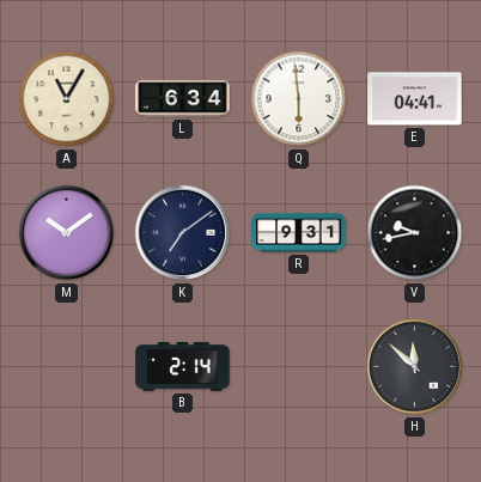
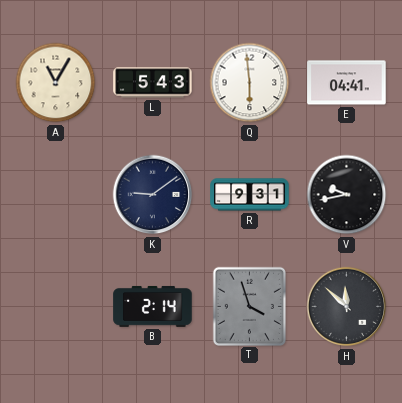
L: 6:34 -> 5:43
M: 10:09 -> none
K: 7:09 -> 9:09
T: none -> 3:57
